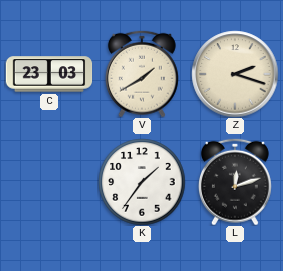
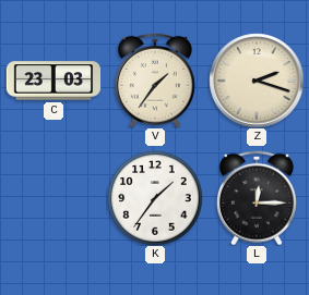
V: 1:40 -> 1:36
L: 12:12 -> 12:15
